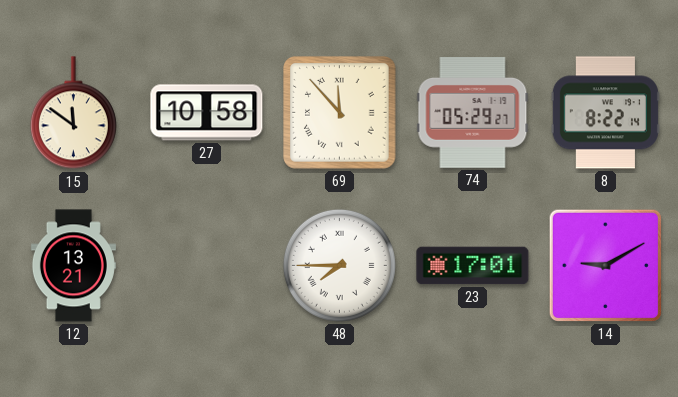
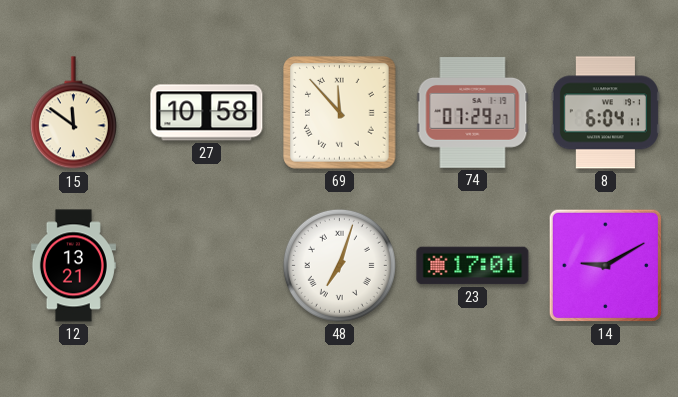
74: 05:29 -> 07:29
8: 8:22 -> 6:04
48: 7:45 -> 7:03
